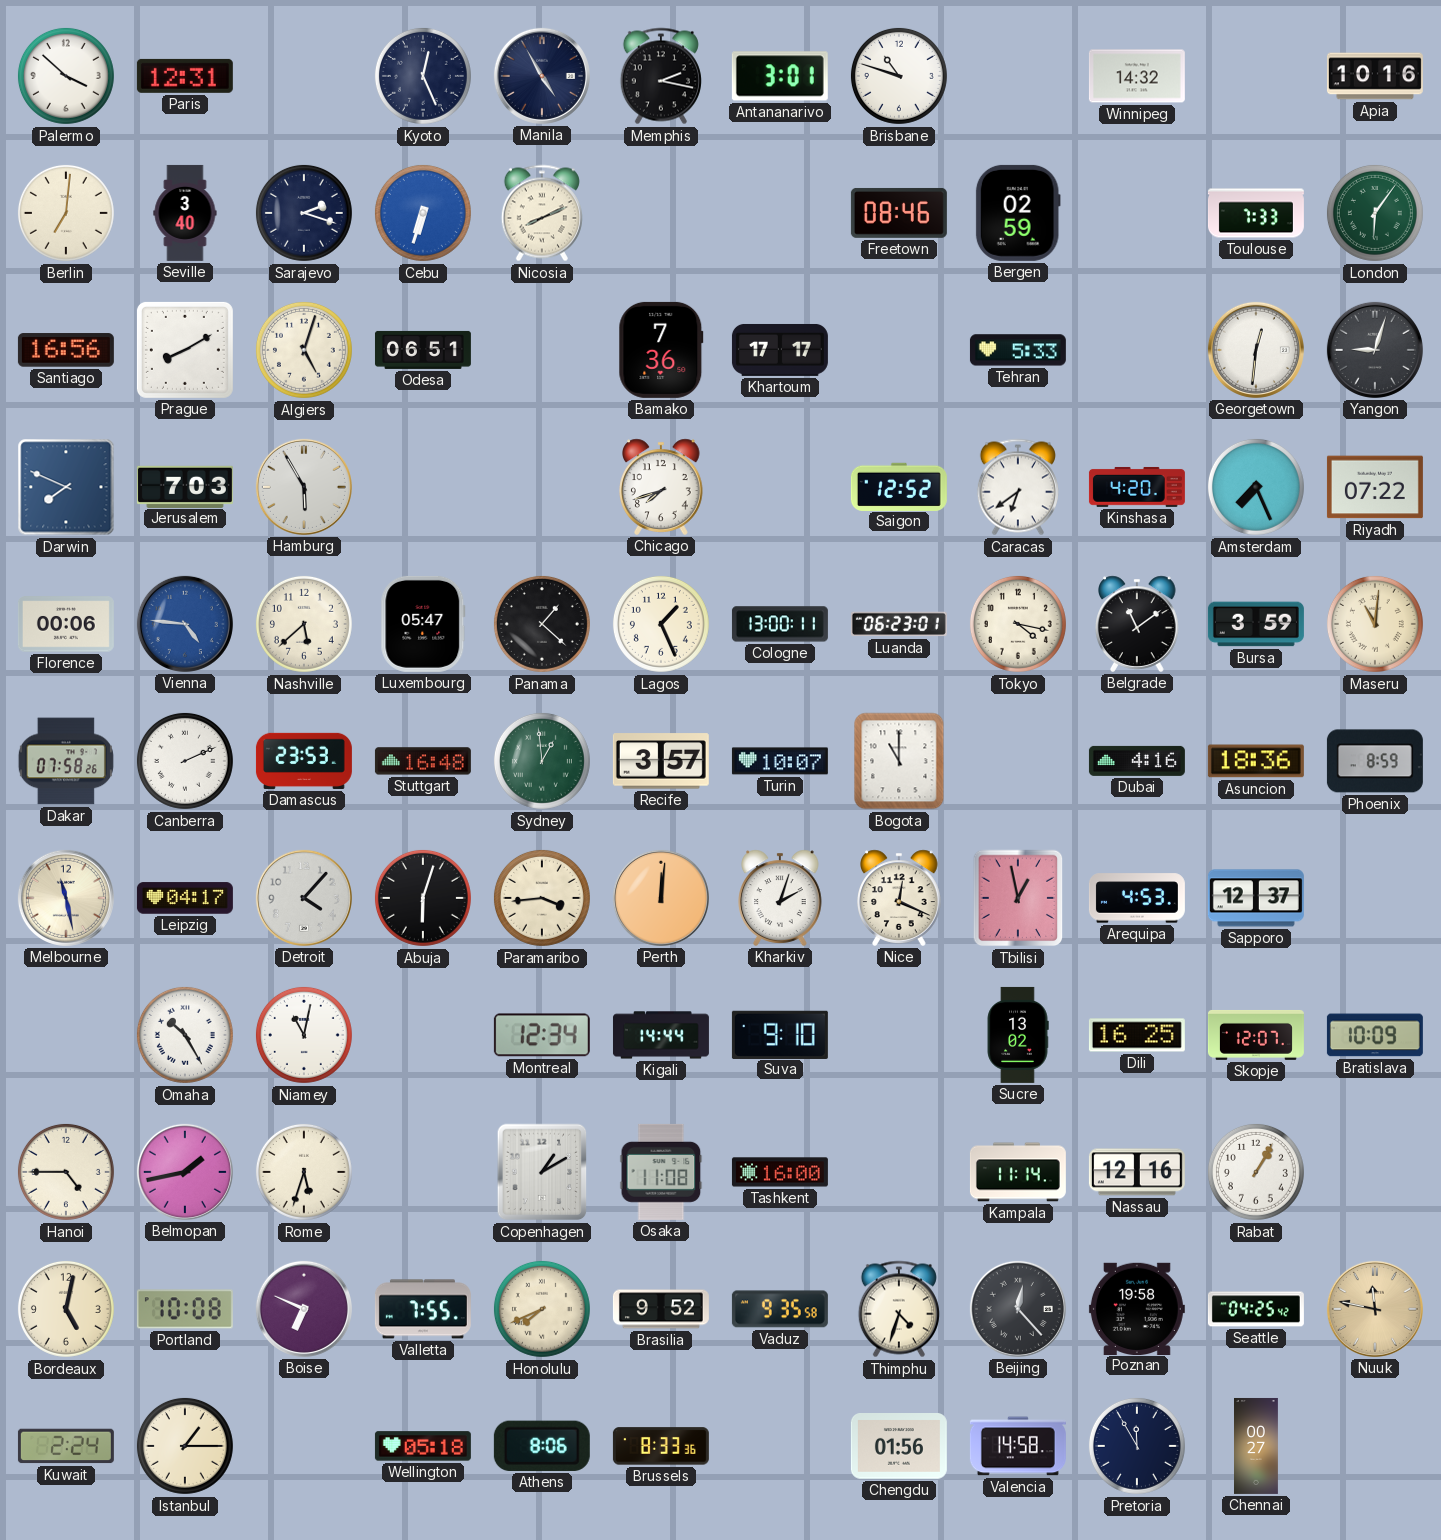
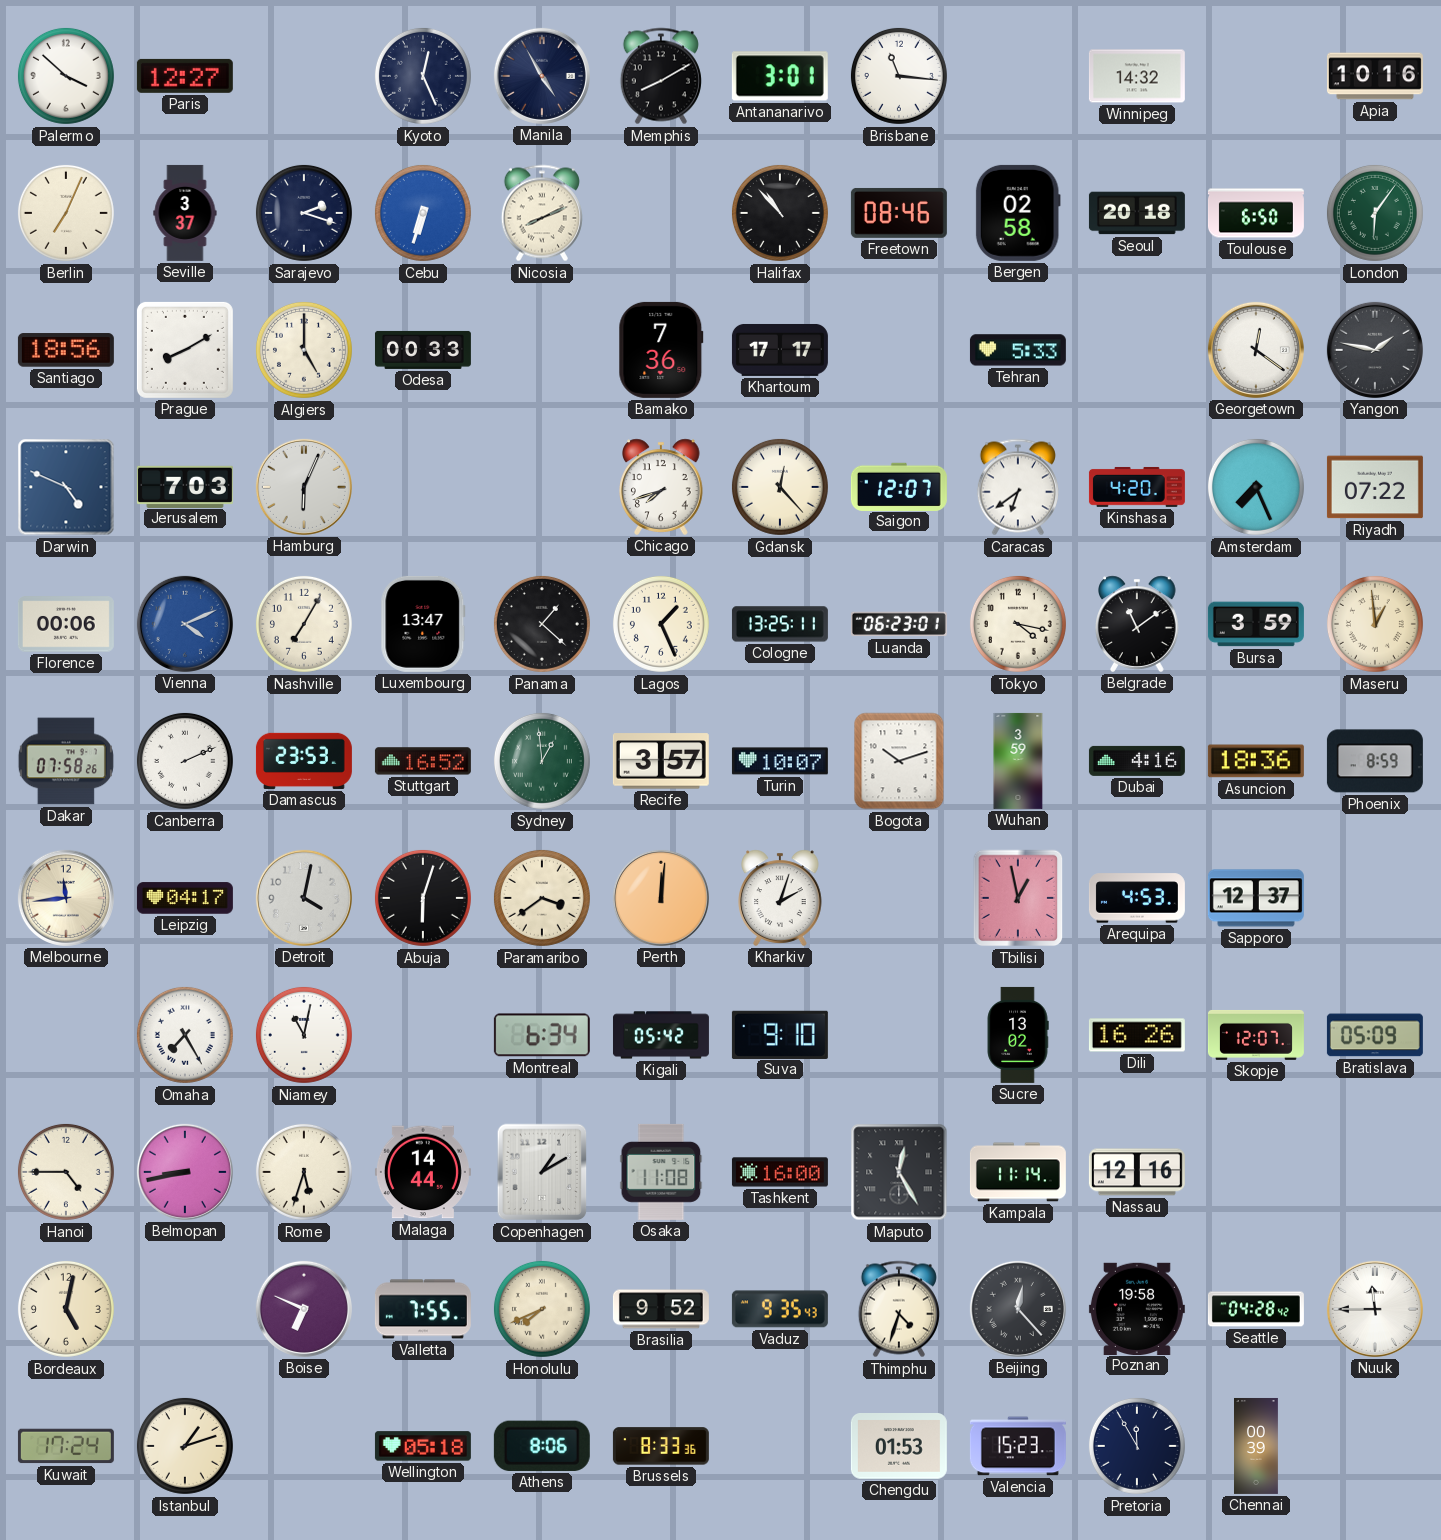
Paris: 12:31 -> 12:27
Memphis: 2:17 -> 8:10
Brisbane: 10:48 -> 11:16
Berlin: 7:01 -> 7:04
Seville: 3:40 -> 3:37
Halifax: none -> 10:53
Bergen: 02:59 -> 02:58
Seoul: none -> 20:18
Toulouse: 7:33 -> 6:50
Santiago: 16:56 -> 18:56
Algiers: 5:03 -> 5:00
Odesa: 06:51 -> 00:33
Georgetown: 12:31 -> 12:21
Yangon: 9:03 -> 1:47
Darwin: 7:49 -> 4:49
Hamburg: 5:55 -> 6:04
Gdansk: none -> 12:23
Saigon: 12:52 -> 12:07
Vienna: 4:46 -> 4:11
Nashville: 5:38 -> 7:05
Luxembourg: 05:47 -> 13:47
Cologne: 13:00 -> 13:25
Maseru: 11:01 -> 12:59
Stuttgart: 16:48 -> 16:52
Bogota: 11:00 -> 10:12
Wuhan: none -> 3:59
Melbourne: 11:28 -> 11:44
Detroit: 4:07 -> 4:02
Paramaribo: 3:44 -> 3:39
Nice: 12:19 -> none
Omaha: 10:25 -> 7:25
Montreal: 12:34 -> 6:34
Kigali: 14:44 -> 05:42
Dili: 16:25 -> 16:26
Bratislava: 10:09 -> 05:09
Belmopan: 1:43 -> 8:43
Malaga: none -> 14:44
Maputo: none -> 12:25
Rabat: 1:05 -> none
Portland: 10:08 -> none
Vaduz: 9:35:58 -> 9:35:43
Seattle: 04:25 -> 04:28
Nuuk: 11:47 -> 11:45
Nuuk dial: champagne -> white
Kuwait: 2:24 -> 17:24
Istanbul: 1:15 -> 1:12
Chengdu: 01:56 -> 01:53
Valencia: 14:58 -> 15:23
Chennai: 00:27 -> 00:39
